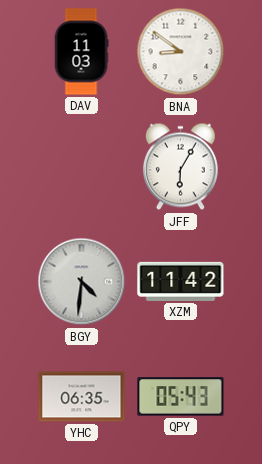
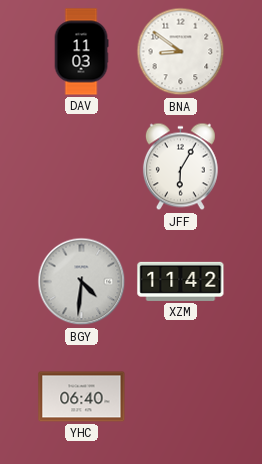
YHC: 06:35 -> 06:40
QPY: 05:43 -> none
